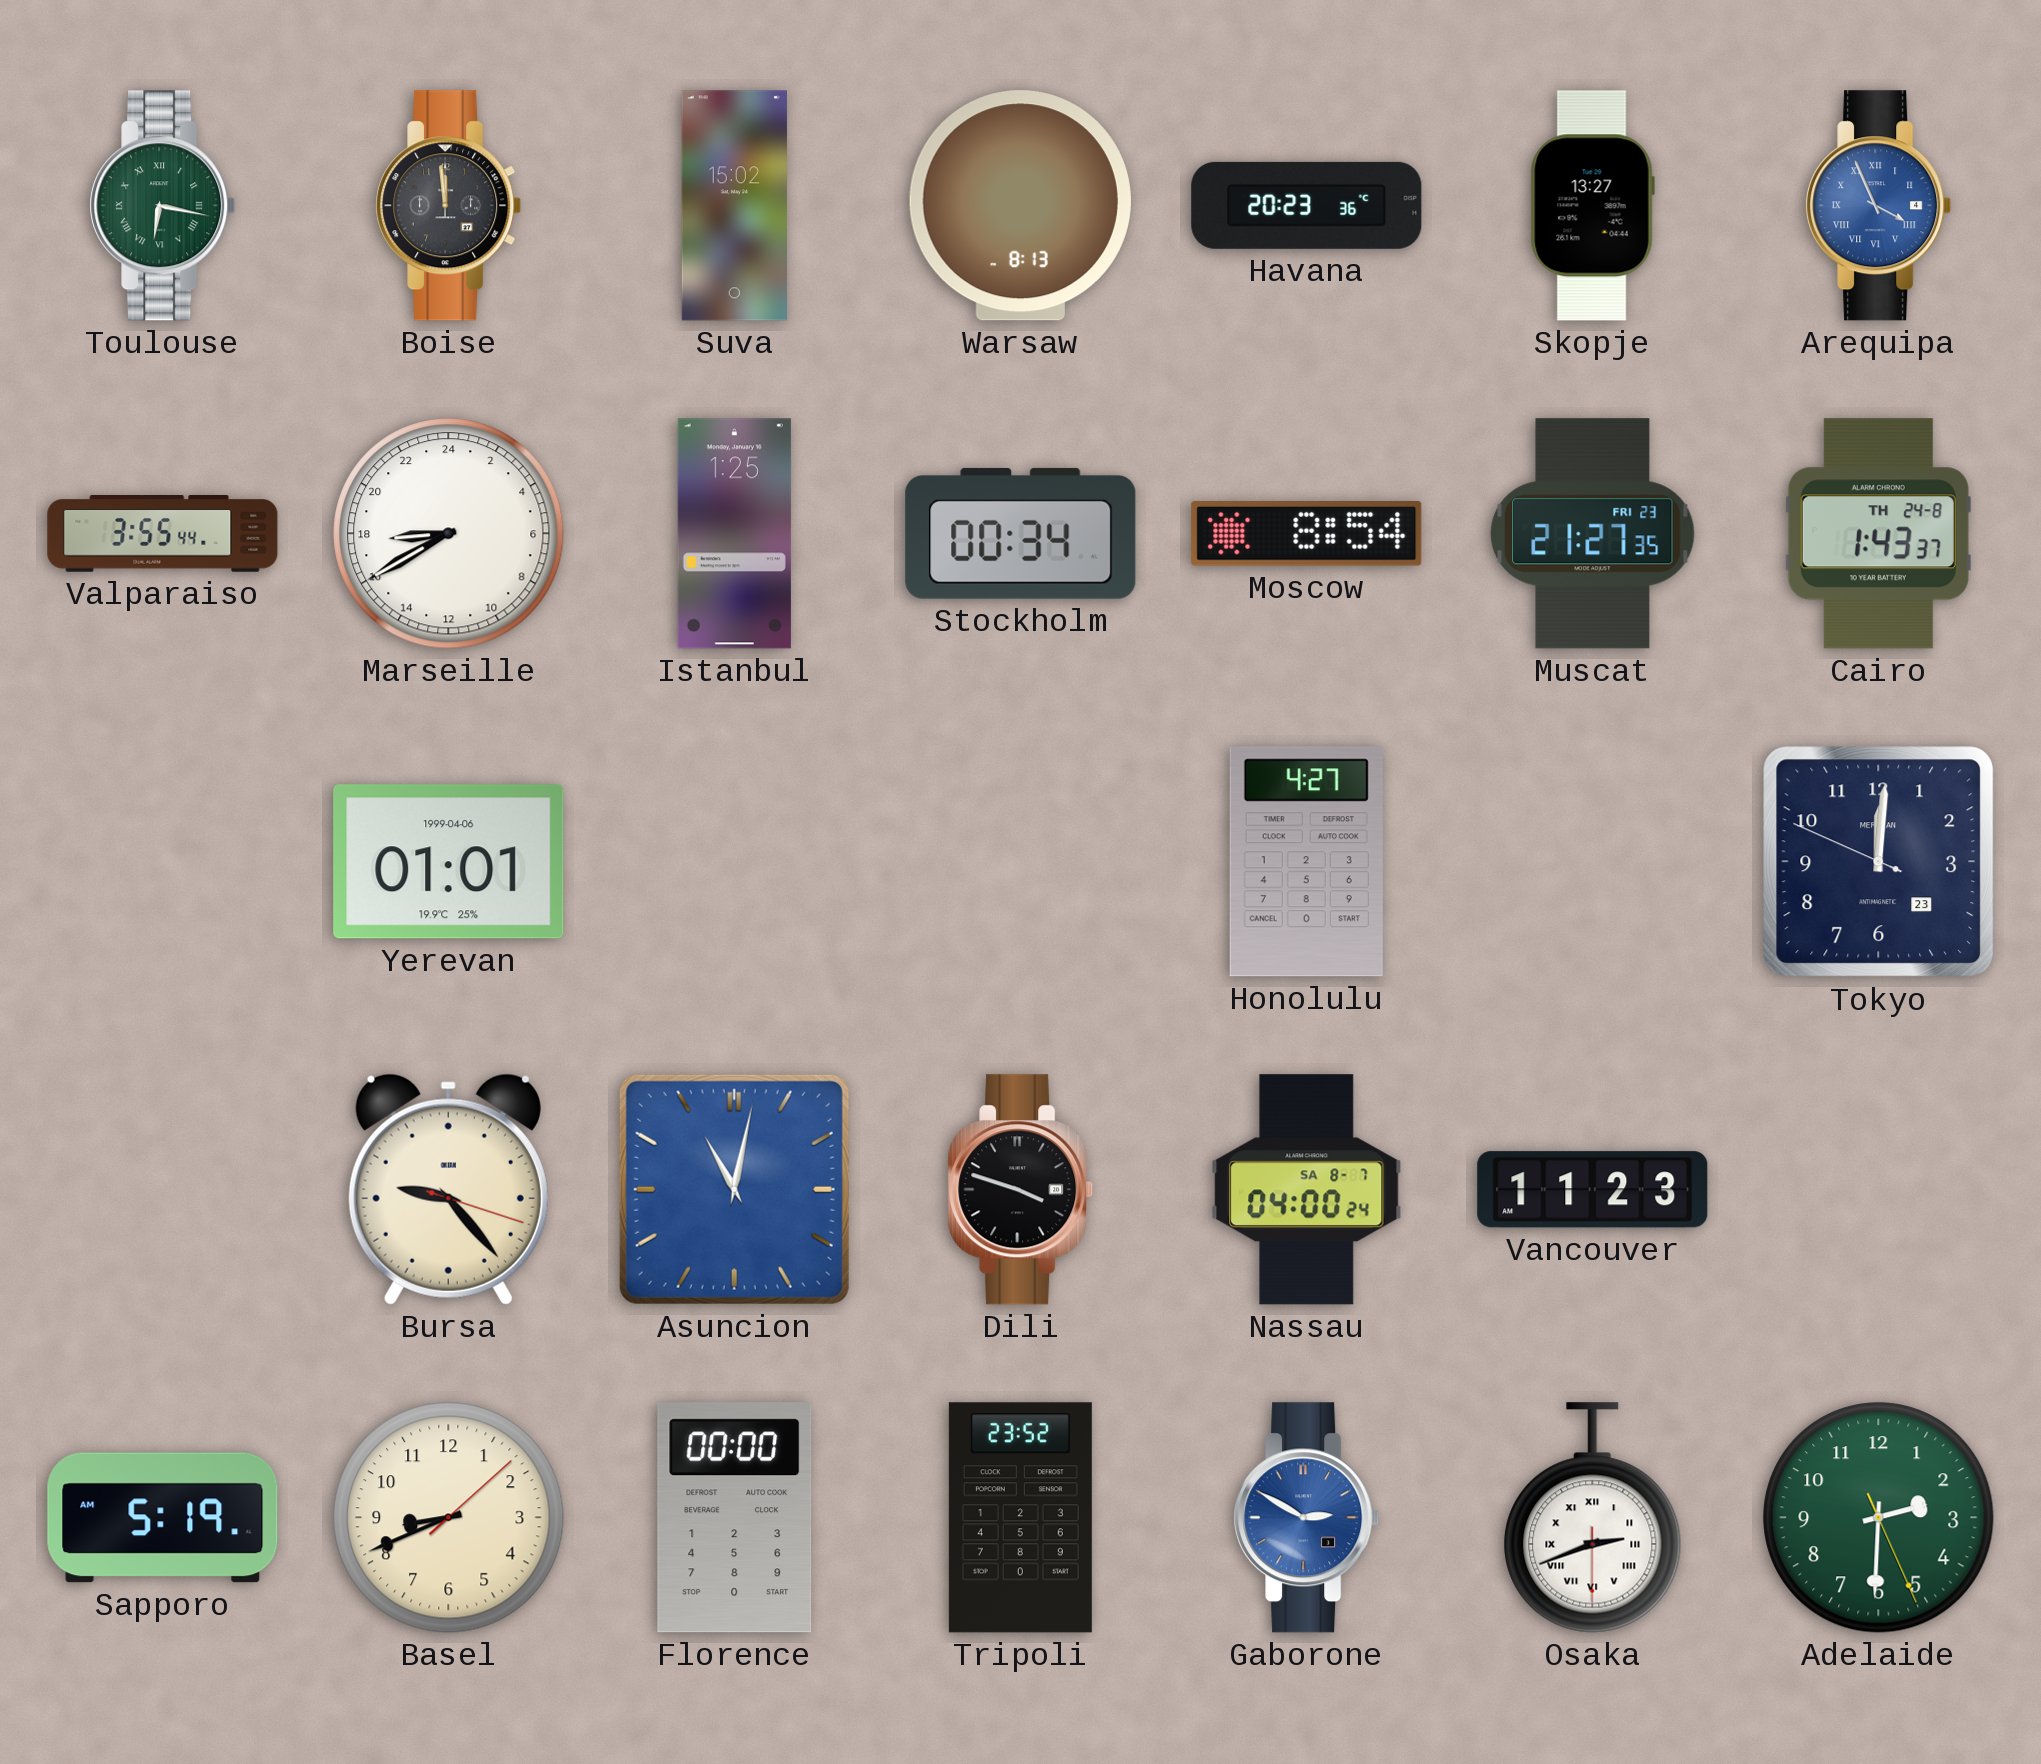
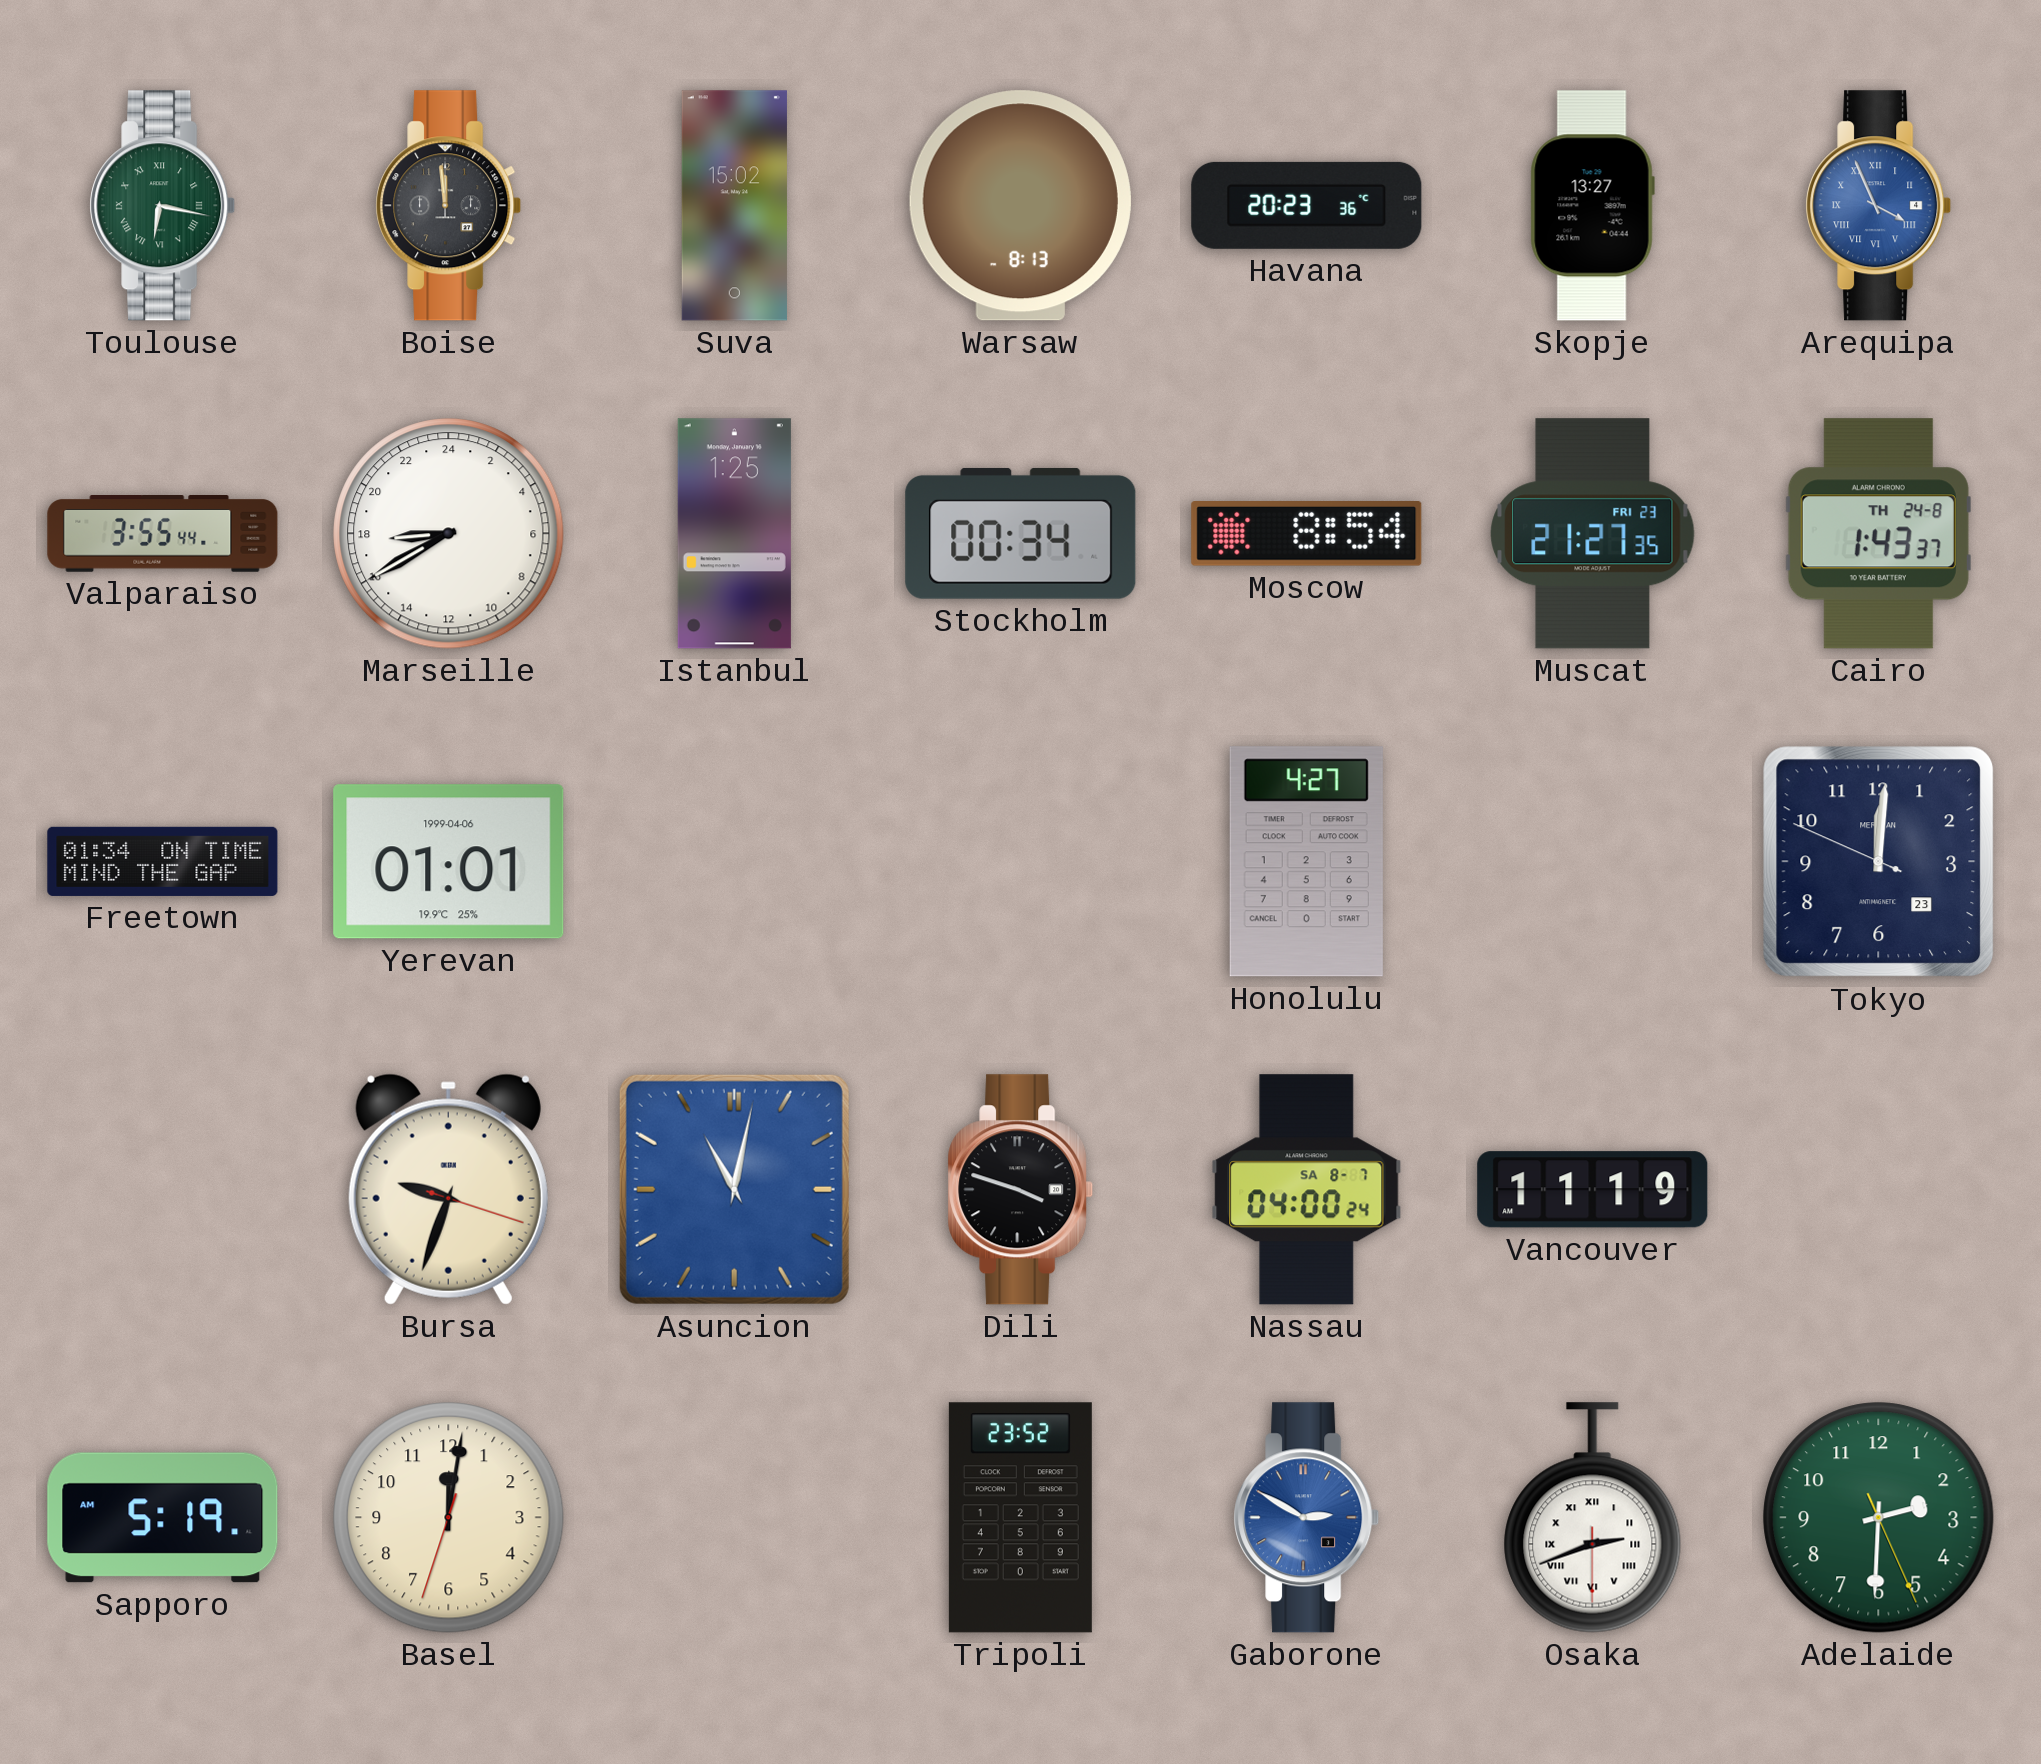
Freetown: none -> 01:34
Bursa: 9:23 -> 9:33
Vancouver: 11:23 -> 11:19
Basel: 8:41 -> 12:01
Florence: 00:00 -> none
